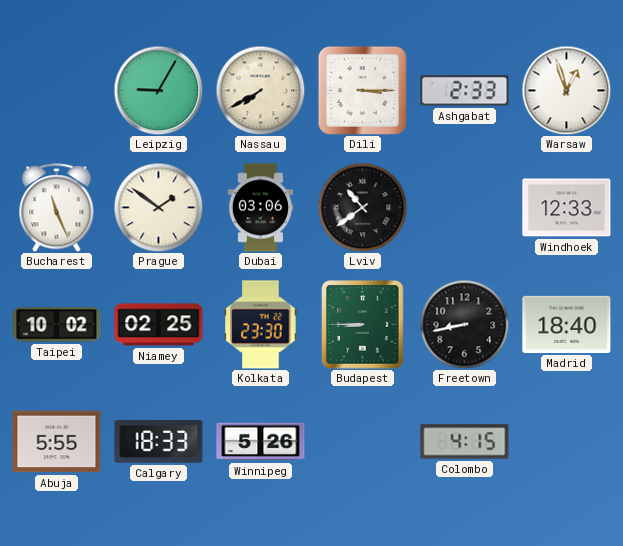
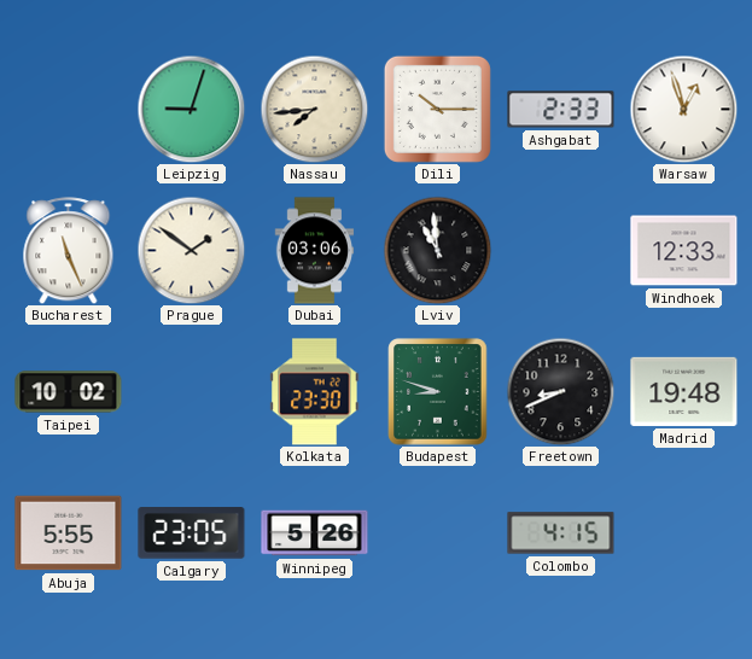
Leipzig: 9:05 -> 9:03
Nassau: 7:40 -> 7:44
Dili: 3:15 -> 10:15
Lviv: 10:39 -> 10:59
Niamey: 02:25 -> none
Budapest: 8:45 -> 8:48
Freetown: 8:43 -> 8:41
Madrid: 18:40 -> 19:48
Calgary: 18:33 -> 23:05
